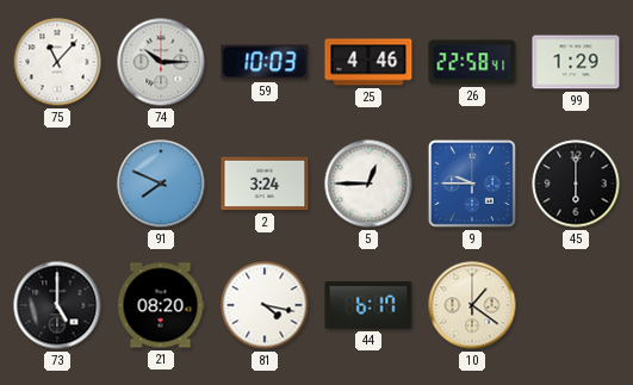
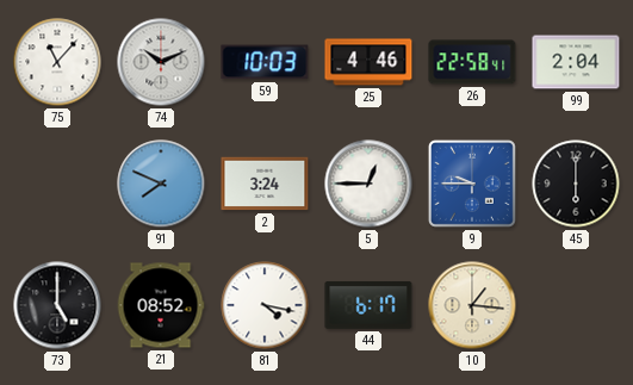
74: 10:15 -> 10:11
99: 1:29 -> 2:04
21: 08:20 -> 08:52
10: 1:21 -> 1:16
